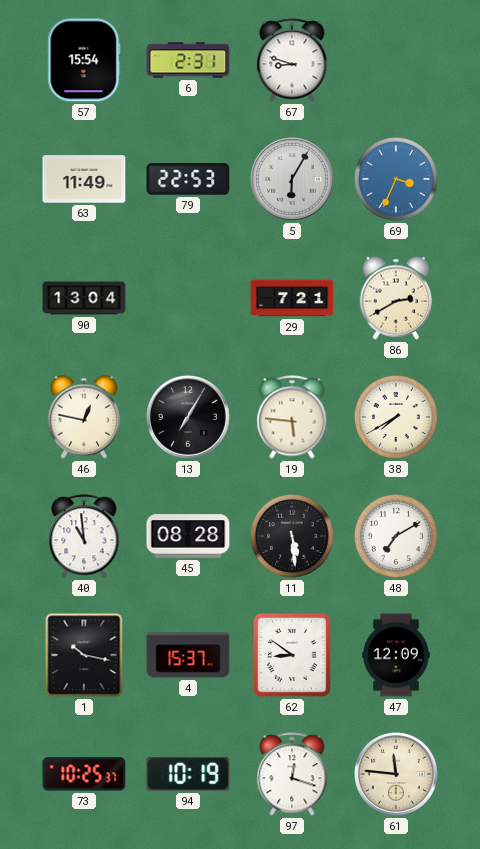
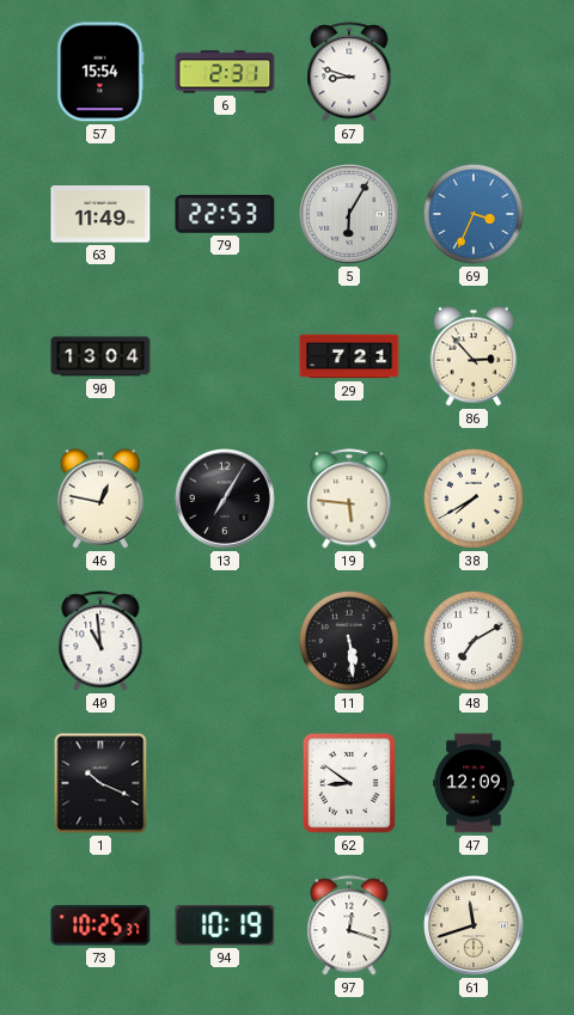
86: 2:40 -> 2:53
45: 08:28 -> none
1: 10:17 -> 10:19
4: 15:37 -> none
61: 11:46 -> 11:42
